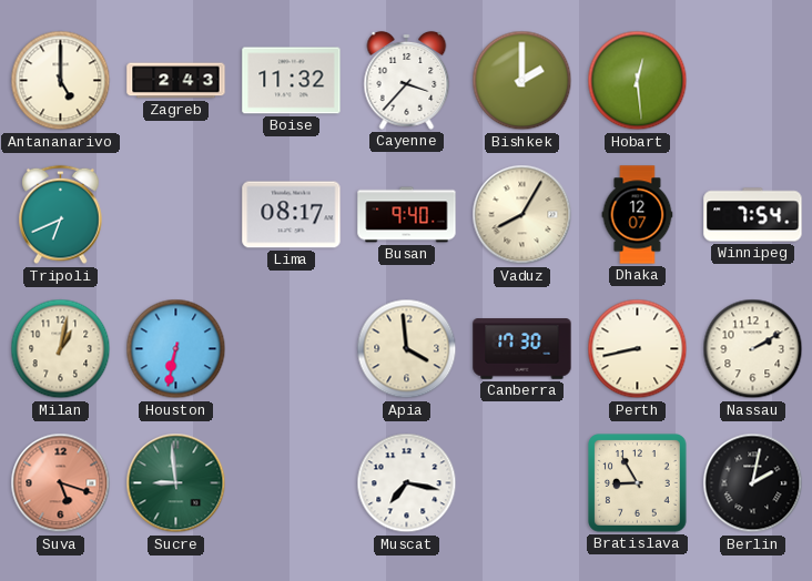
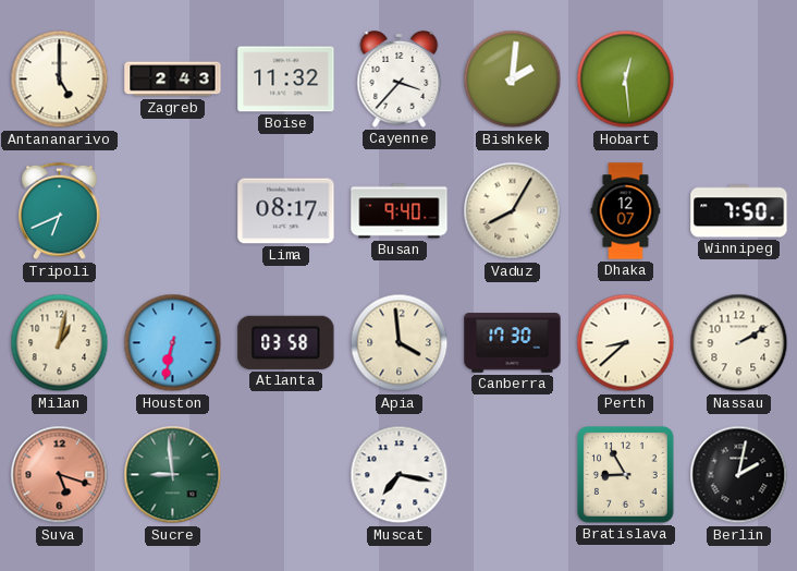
Bishkek: 2:00 -> 2:01
Winnipeg: 7:54 -> 7:50
Atlanta: none -> 03:58
Perth: 8:43 -> 8:38
